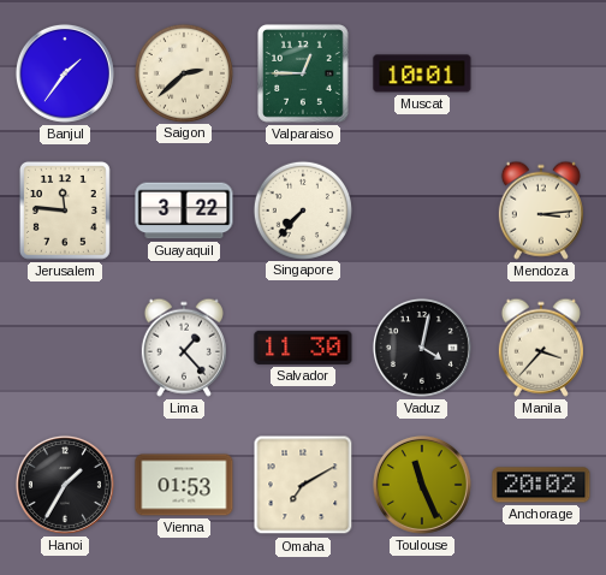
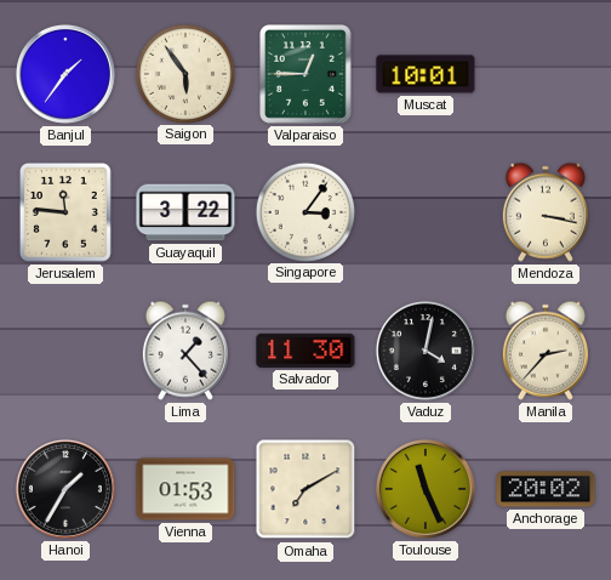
Saigon: 2:38 -> 5:54
Singapore: 7:37 -> 3:06
Mendoza: 3:14 -> 3:17
Manila: 3:37 -> 2:37
